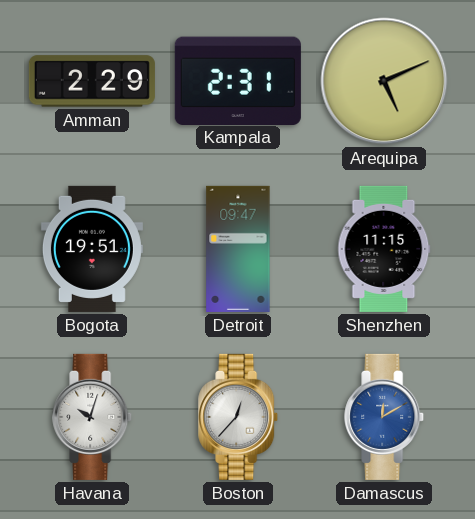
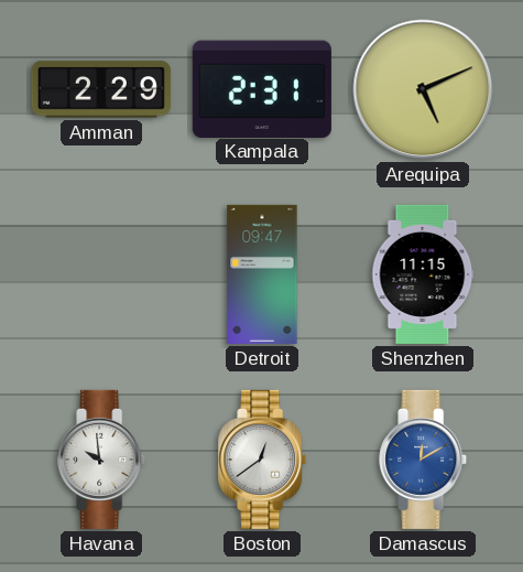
Bogota: 19:51 -> none
Havana: 10:03 -> 9:59
Boston: 12:37 -> 12:39
